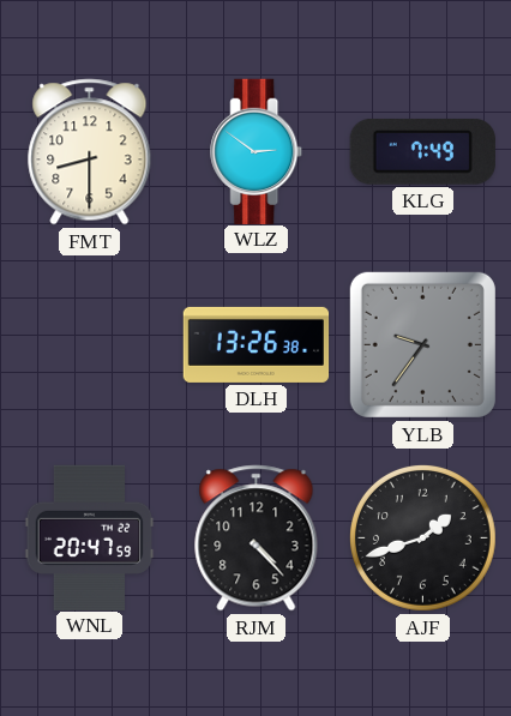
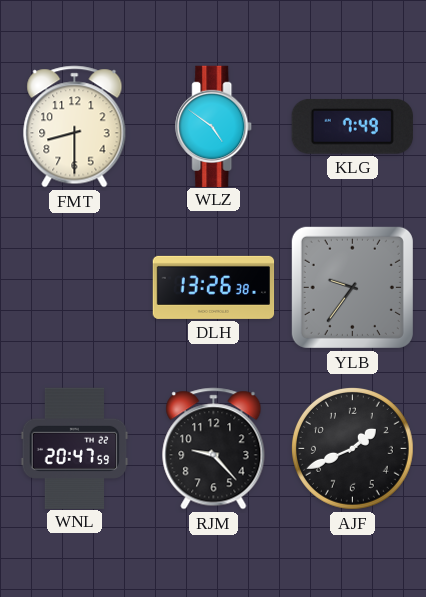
WLZ: 2:51 -> 4:51
RJM: 4:23 -> 9:23
AJF: 1:42 -> 1:41
